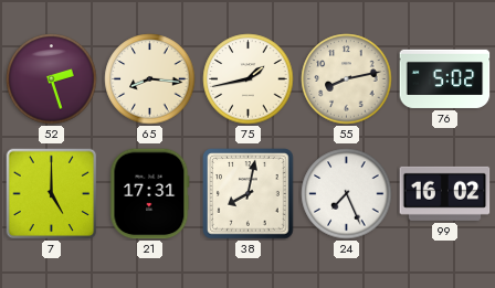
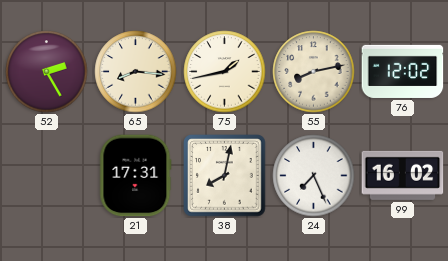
52: 2:27 -> 2:25
76: 5:02 -> 12:02
7: 5:00 -> none
